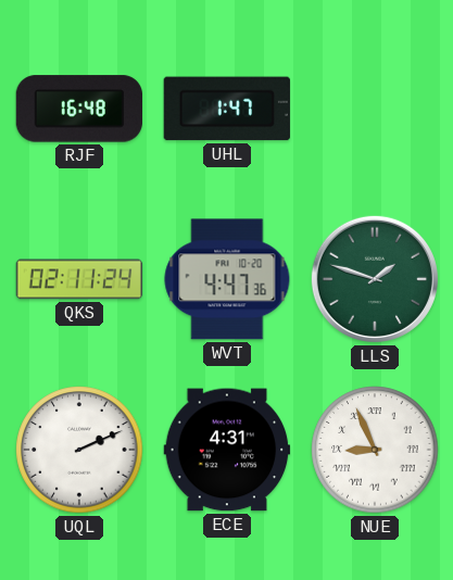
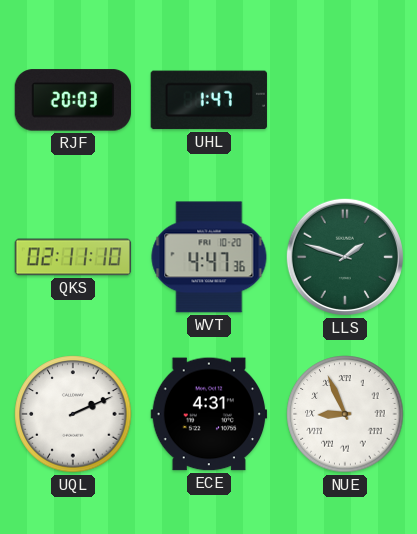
RJF: 16:48 -> 20:03
QKS: 02:11:24 -> 02:11:10
